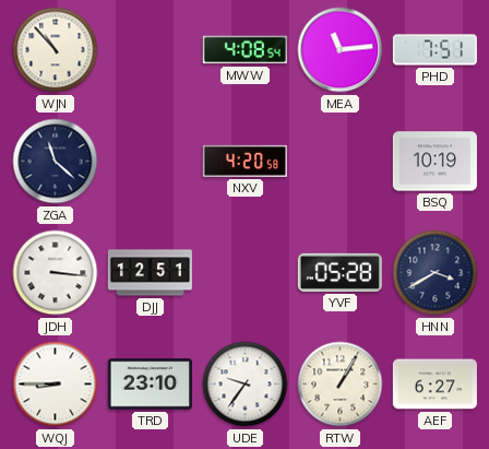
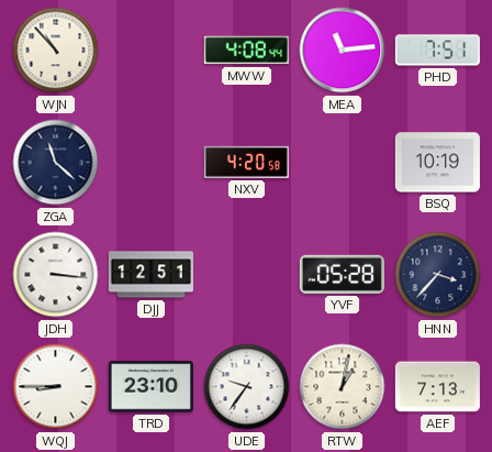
MWW: 4:08:54 -> 4:08:44
HNN: 3:40 -> 3:37
RTW: 1:05 -> 1:02
AEF: 6:27 -> 7:13
